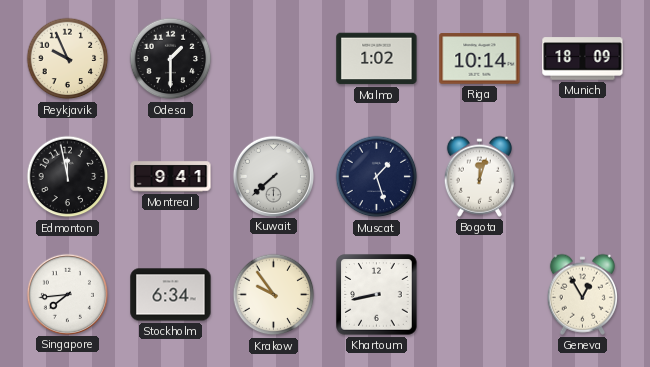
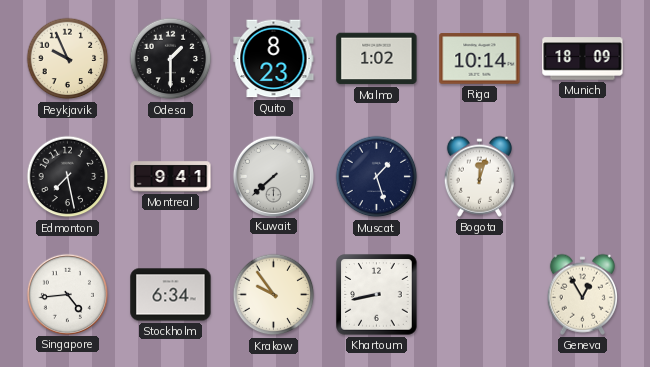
Quito: none -> 8:23
Edmonton: 11:58 -> 7:28
Singapore: 7:44 -> 4:44
